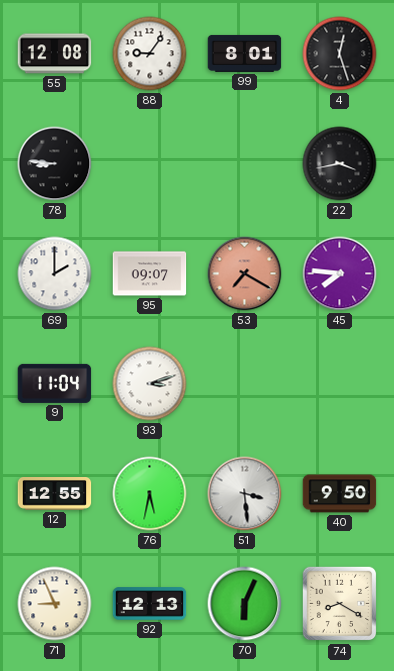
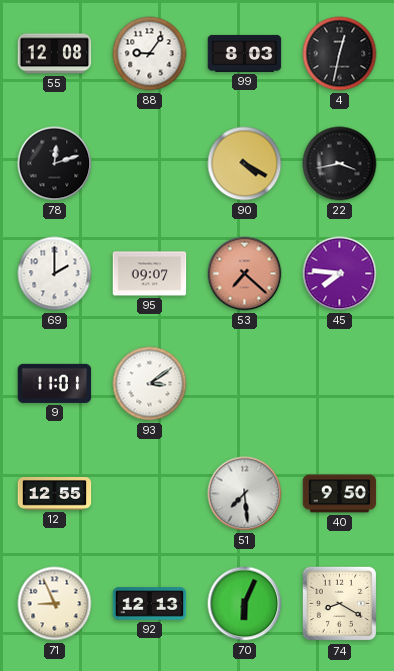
99: 8:01 -> 8:03
4: 12:27 -> 12:32
78: 8:46 -> 12:12
90: none -> 4:20
53: 7:20 -> 7:22
9: 11:04 -> 11:01
93: 3:12 -> 3:09
76: 5:32 -> none
51: 3:29 -> 7:29
